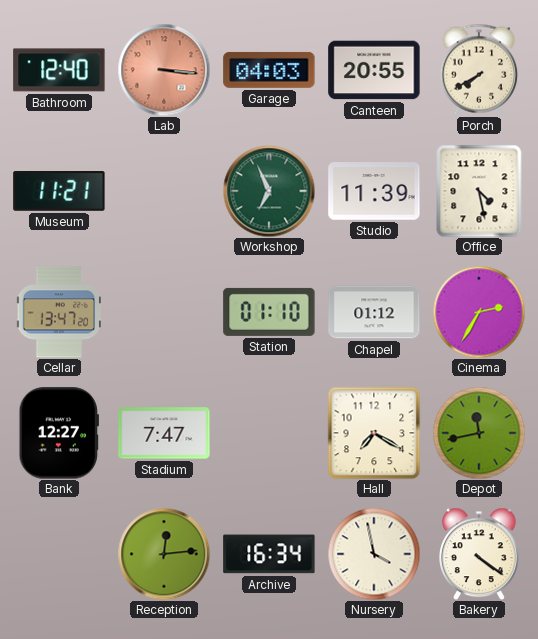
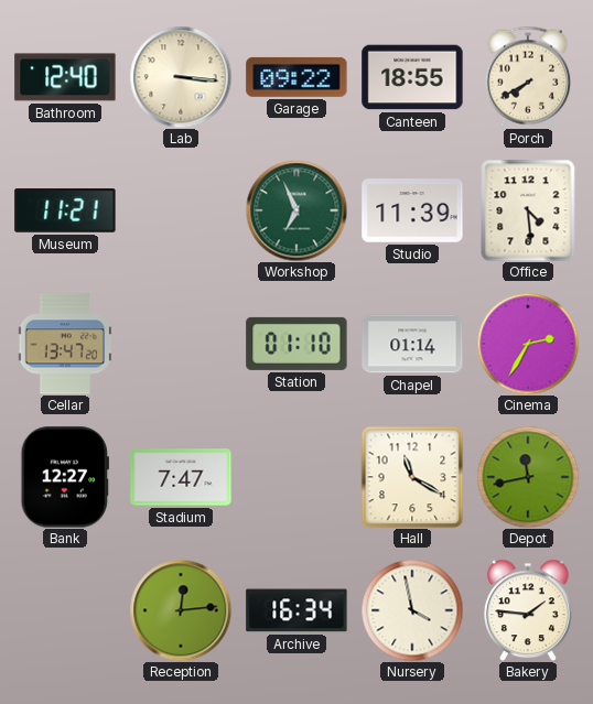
Lab dial: salmon -> cream
Garage: 04:03 -> 09:22
Canteen: 20:55 -> 18:55
Office: 4:28 -> 4:29
Chapel: 01:12 -> 01:14
Hall: 7:20 -> 11:20
Bakery: 4:21 -> 1:46
